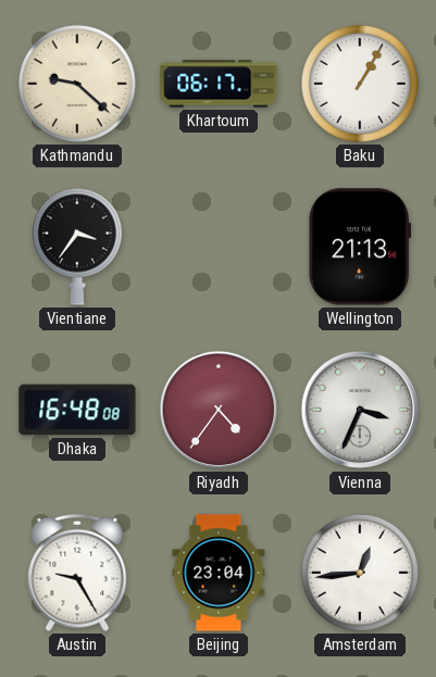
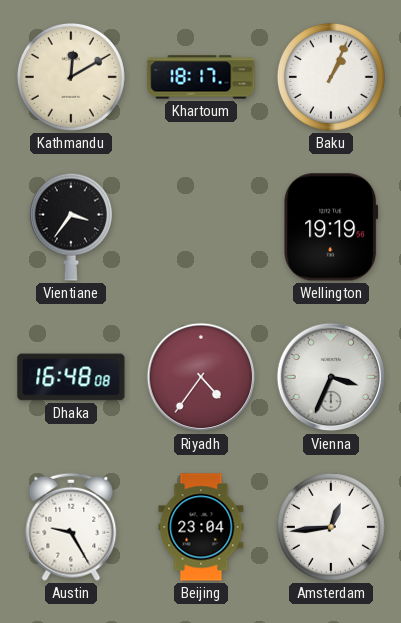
Kathmandu: 9:22 -> 12:10
Khartoum: 06:17 -> 18:17
Baku: 1:05 -> 1:04
Wellington: 21:13 -> 19:19
